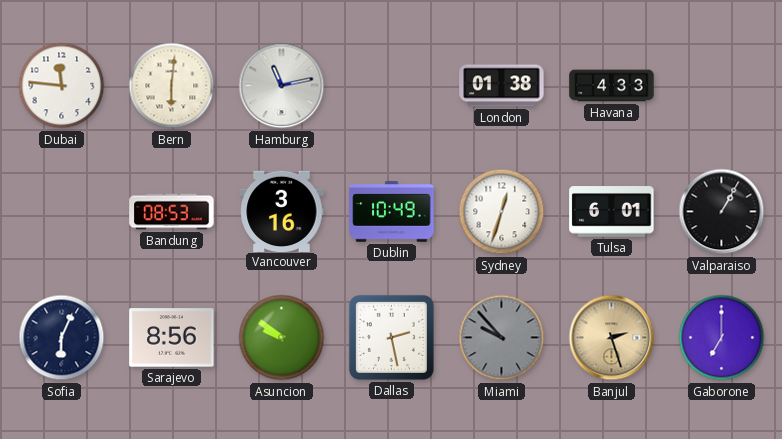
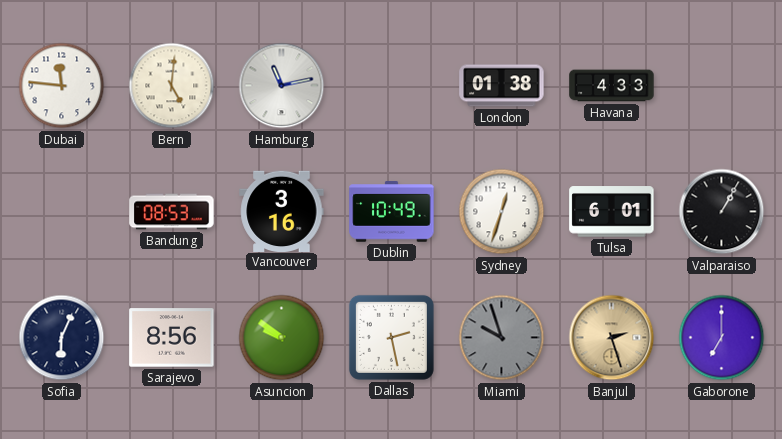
Bern: 6:01 -> 5:01
Miami: 9:53 -> 9:57
